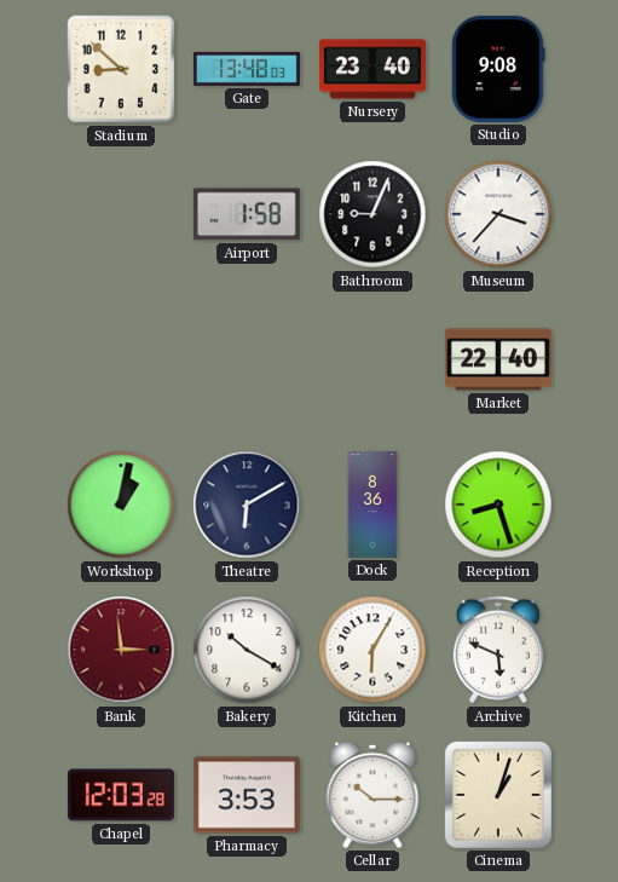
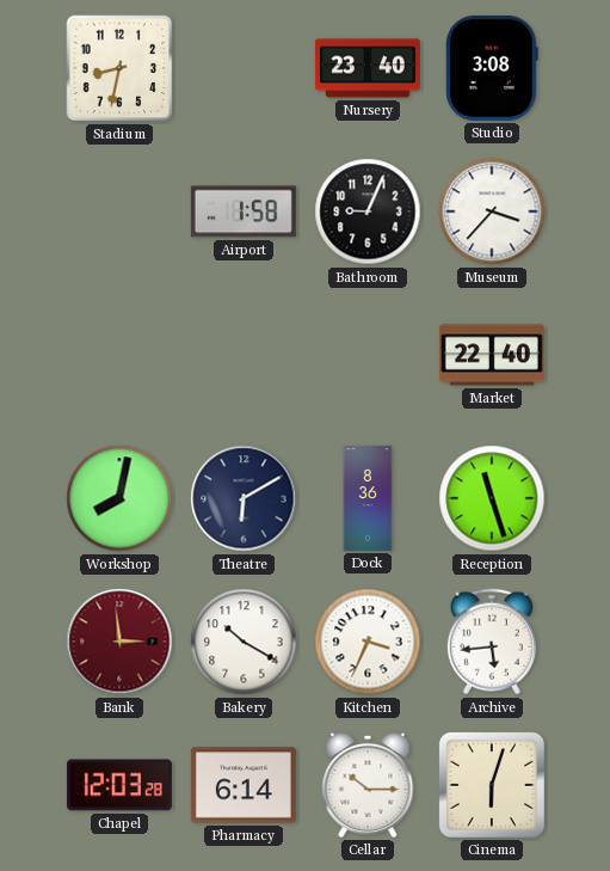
Stadium: 8:52 -> 8:32
Gate: 13:48 -> none
Studio: 9:08 -> 3:08
Workshop: 1:02 -> 8:02
Reception: 8:27 -> 11:27
Kitchen: 6:05 -> 3:34
Archive: 5:49 -> 5:44
Pharmacy: 3:53 -> 6:14
Cinema: 1:03 -> 6:03
